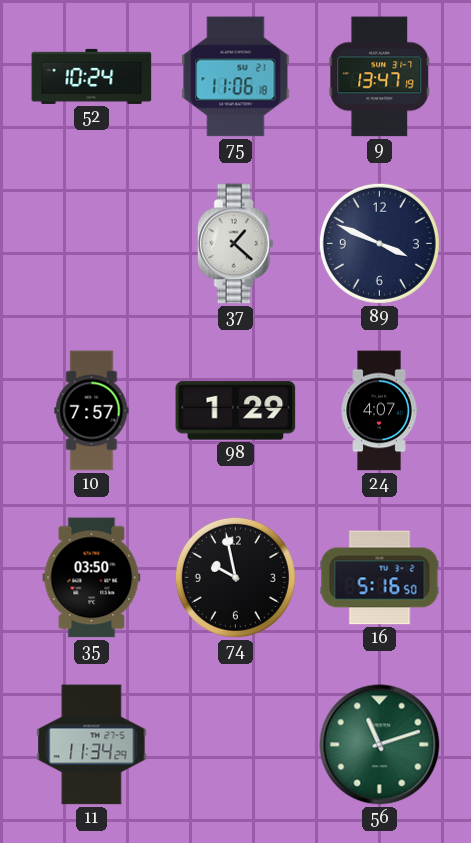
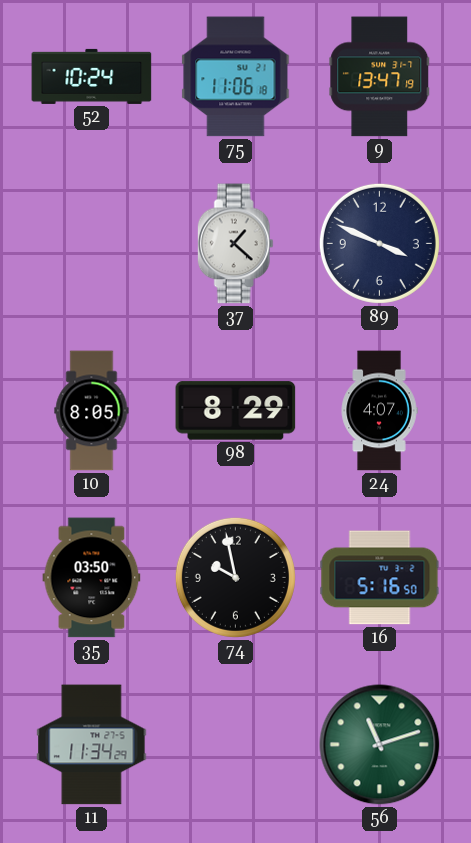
10: 7:57 -> 8:05
98: 1:29 -> 8:29
